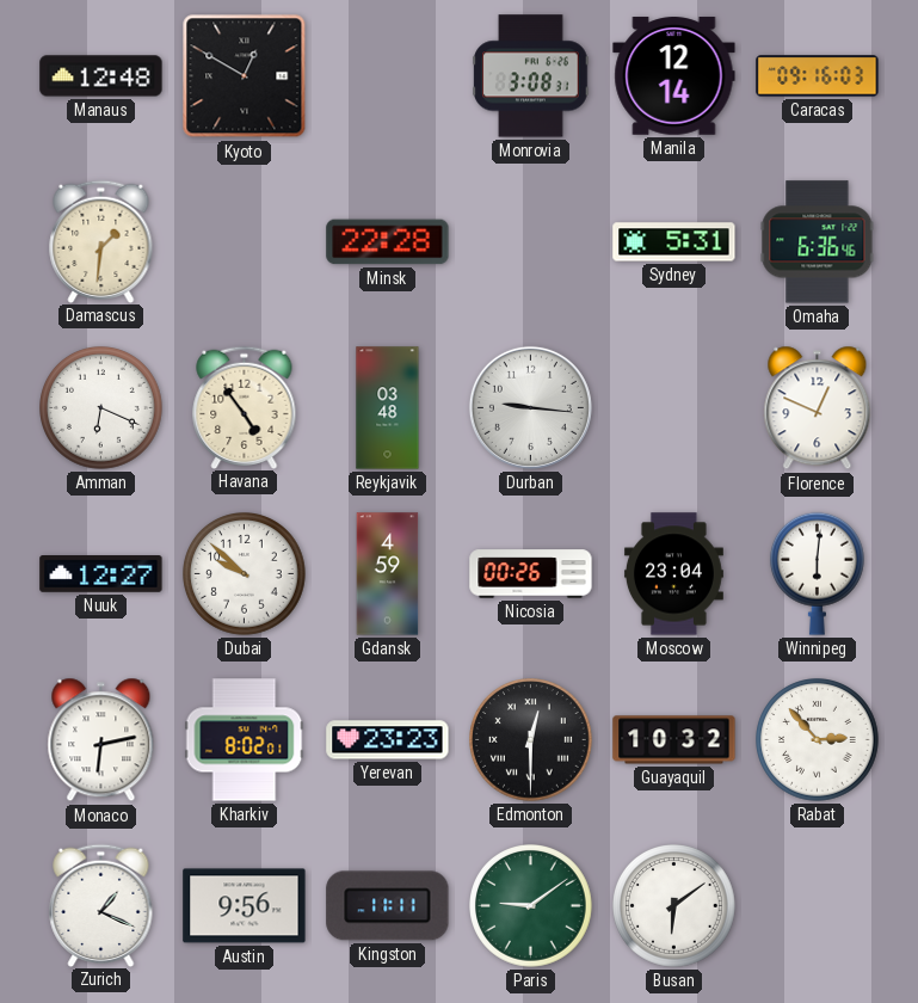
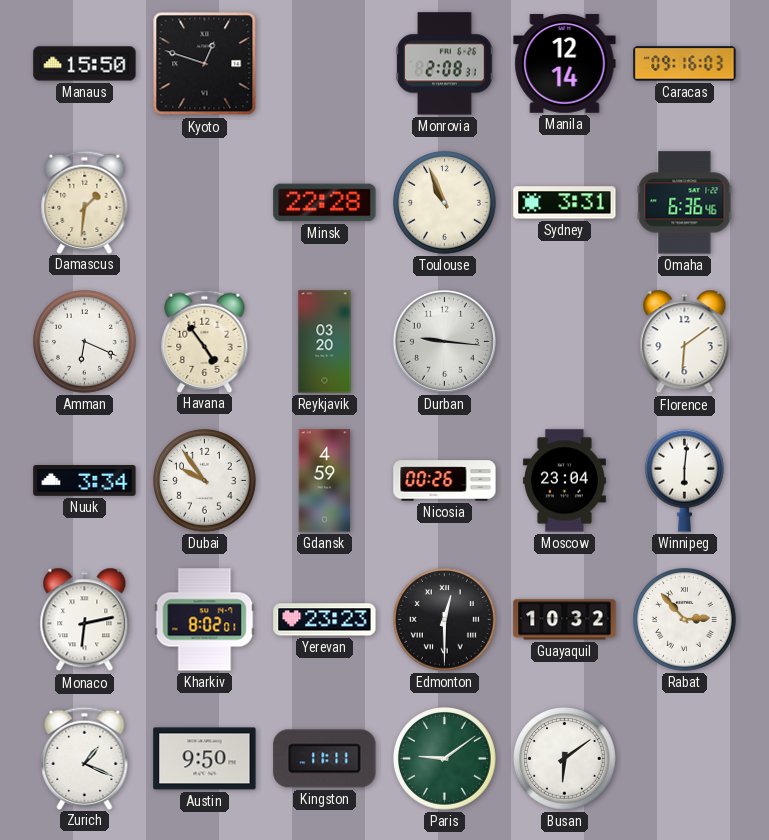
Manaus: 12:48 -> 15:50
Kyoto: 12:50 -> 12:48
Monrovia: 3:08 -> 2:08
Toulouse: none -> 10:56
Sydney: 5:31 -> 3:31
Reykjavik: 03:48 -> 03:20
Florence: 12:49 -> 6:09
Nuuk: 12:27 -> 3:34
Dubai: 9:52 -> 9:54
Austin: 9:56 -> 9:50
